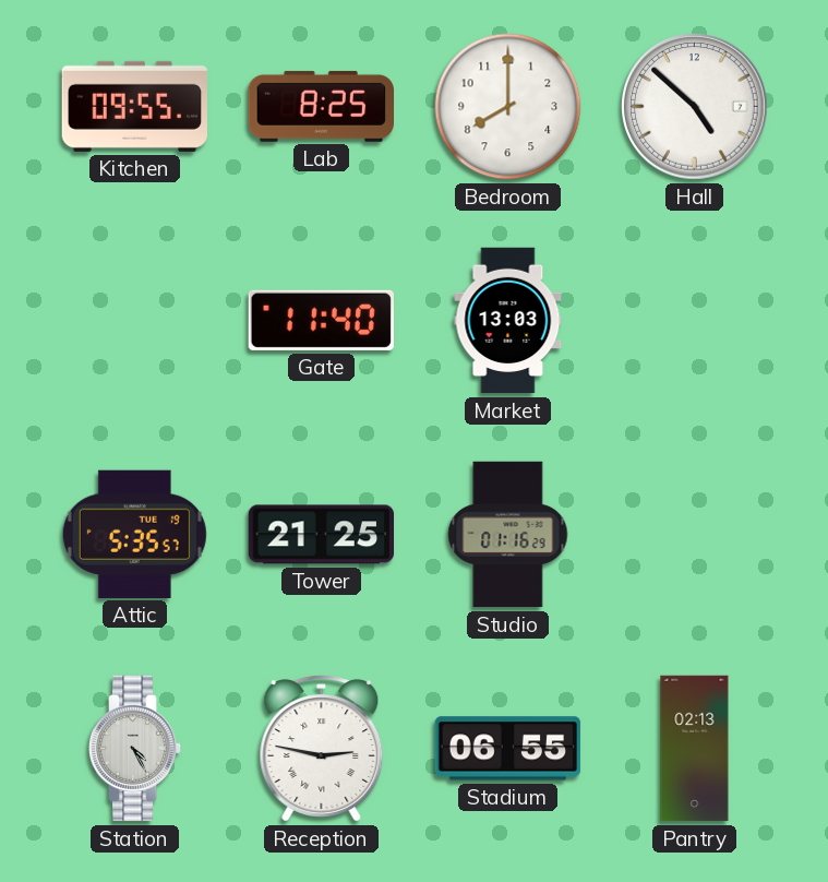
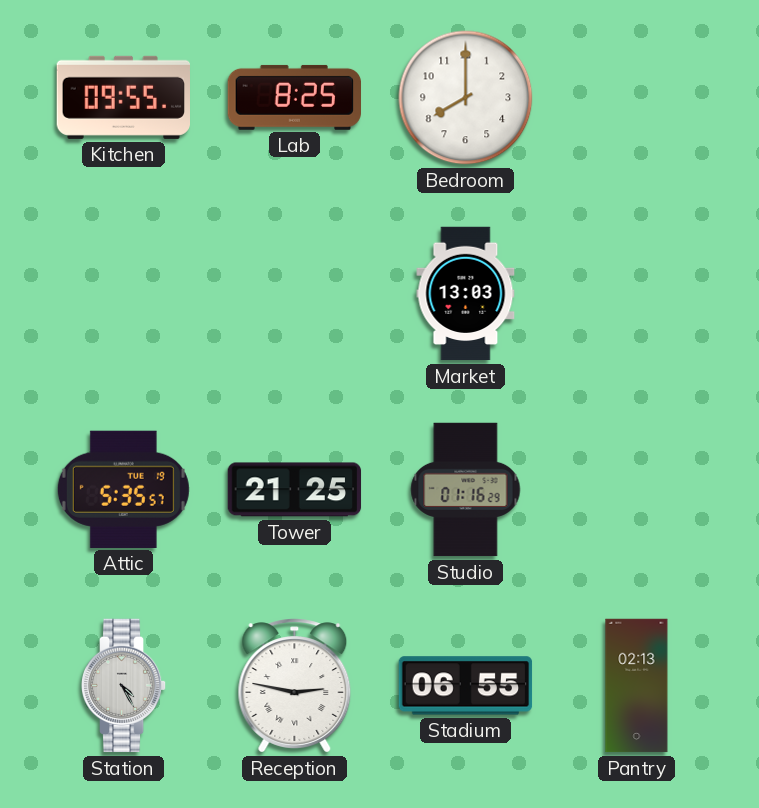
Hall: 4:52 -> none
Gate: 11:40 -> none
